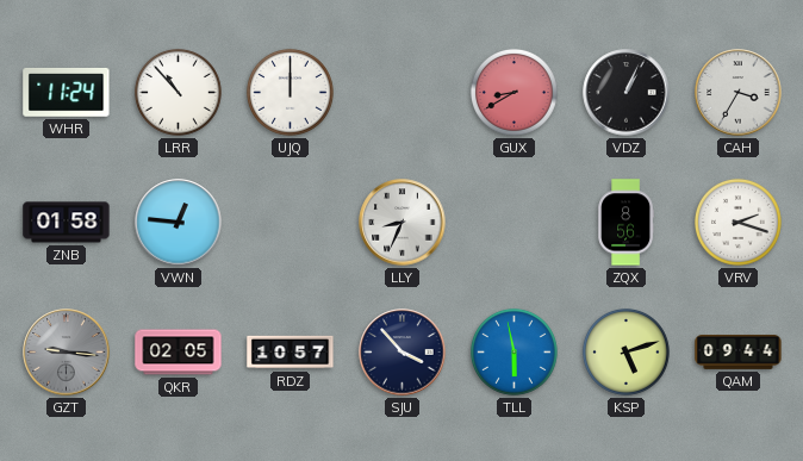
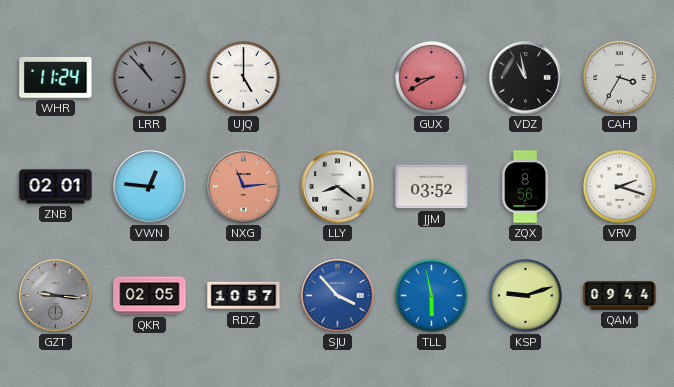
LRR dial: white -> grey
UJQ: 12:00 -> 5:00
VDZ: 1:04 -> 10:58
ZNB: 01:58 -> 02:01
NXG: none -> 11:14
LLY: 8:34 -> 8:21
JJM: none -> 03:52
SJU dial: navy -> blue
KSP: 5:12 -> 9:12
